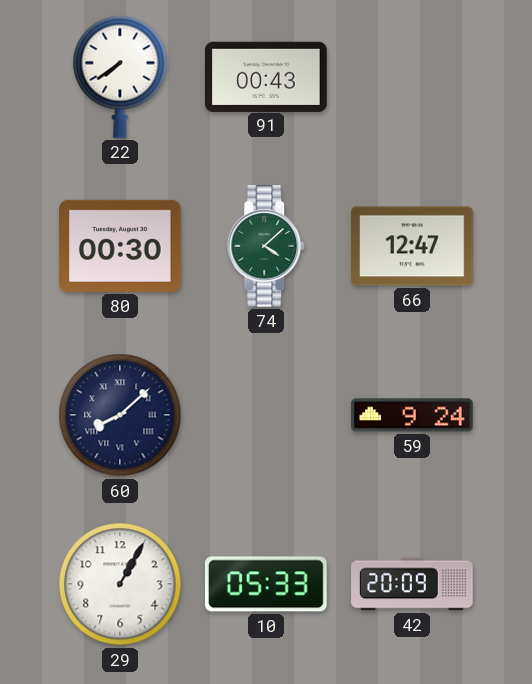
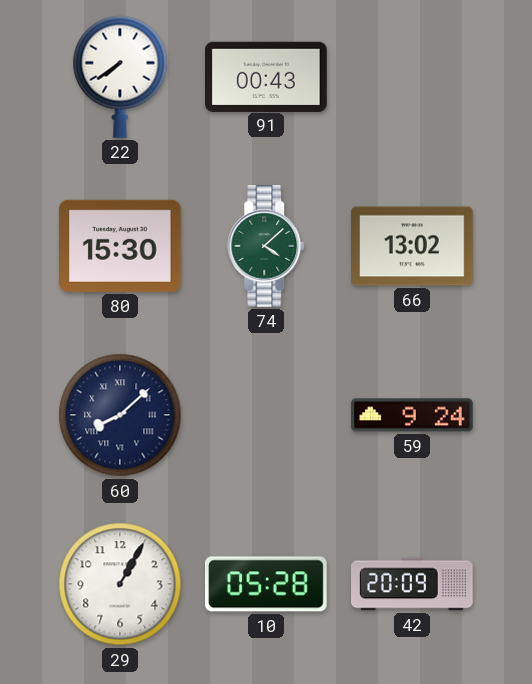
80: 00:30 -> 15:30
66: 12:47 -> 13:02
10: 05:33 -> 05:28
